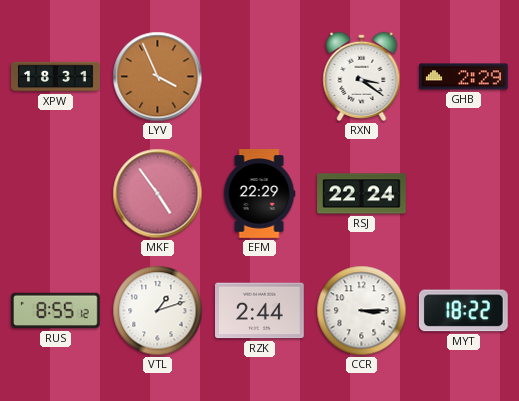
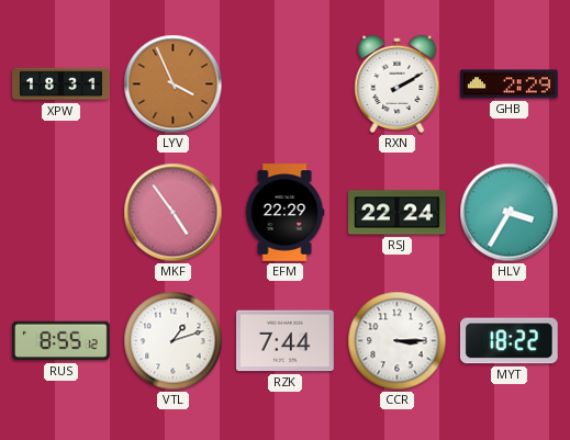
RXN: 3:21 -> 2:10
HLV: none -> 3:35
RZK: 2:44 -> 7:44
